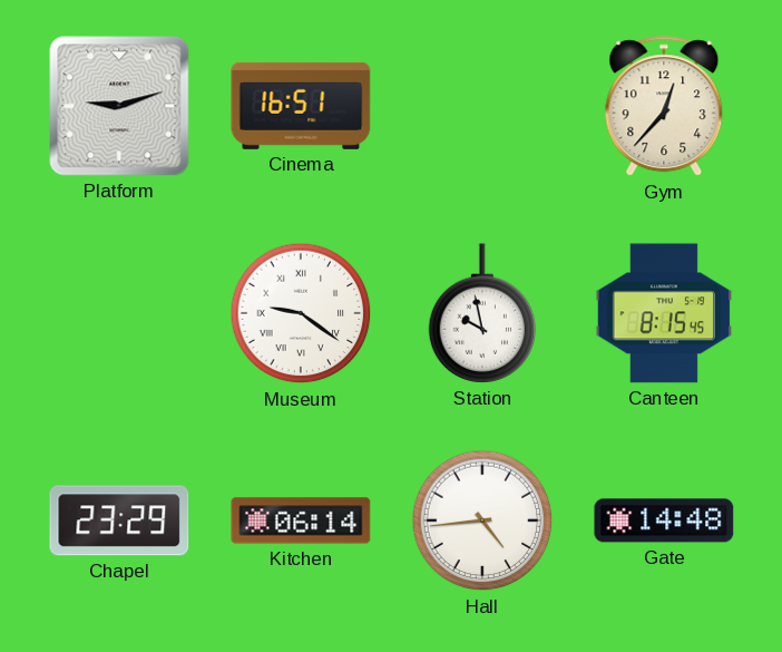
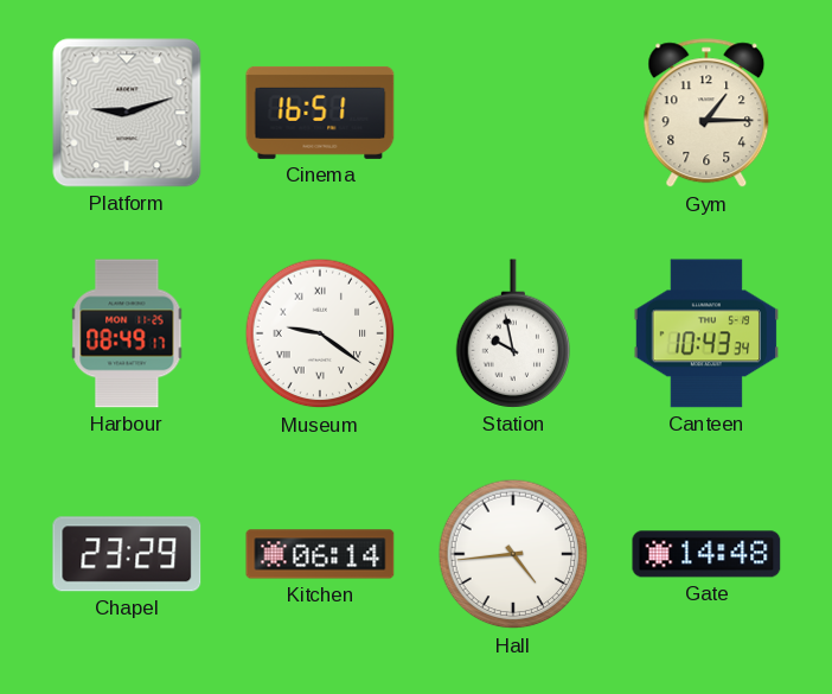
Gym: 12:37 -> 1:15
Harbour: none -> 08:49
Canteen: 8:15 -> 10:43
